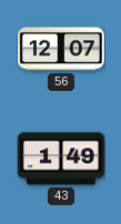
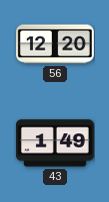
56: 12:07 -> 12:20
